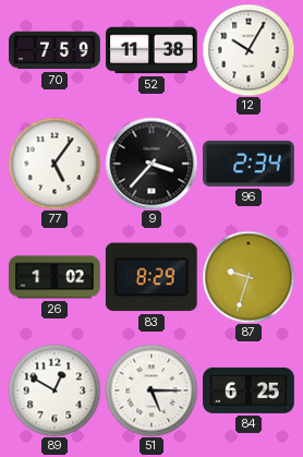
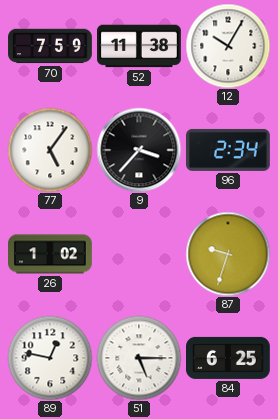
83: 8:29 -> none
89: 12:50 -> 12:47
